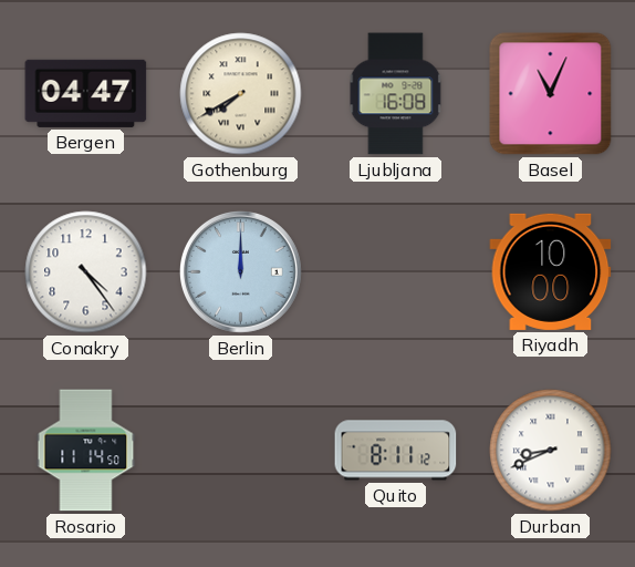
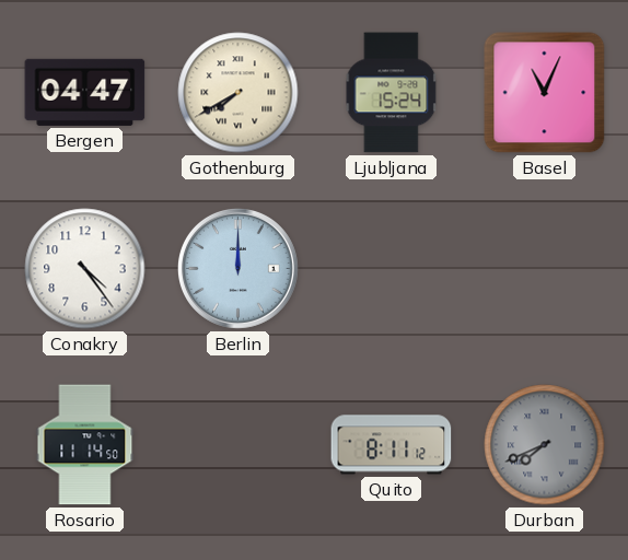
Ljubljana: 16:08 -> 15:24
Riyadh: 10:00 -> none
Durban: 8:41 -> 7:41
Durban dial: white -> grey
